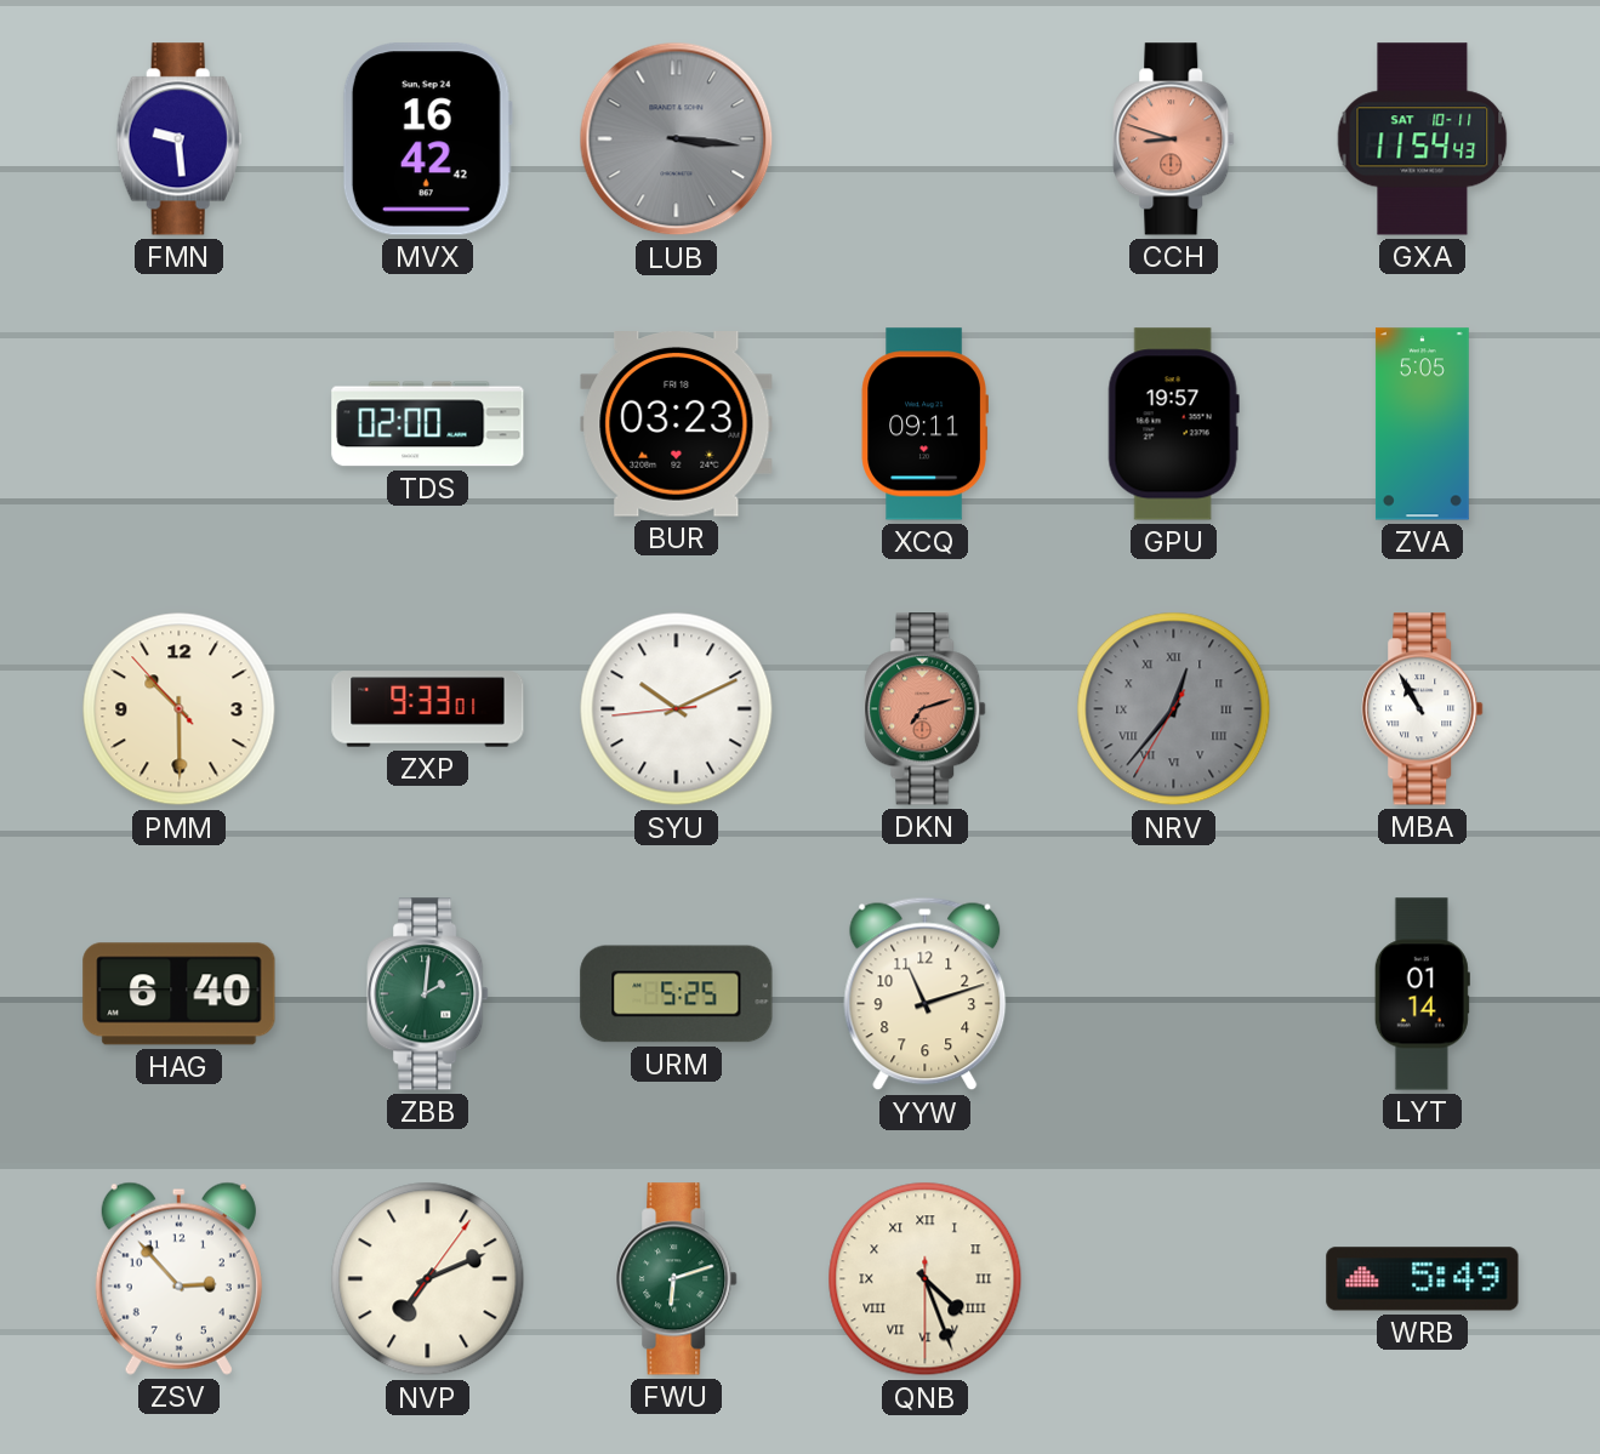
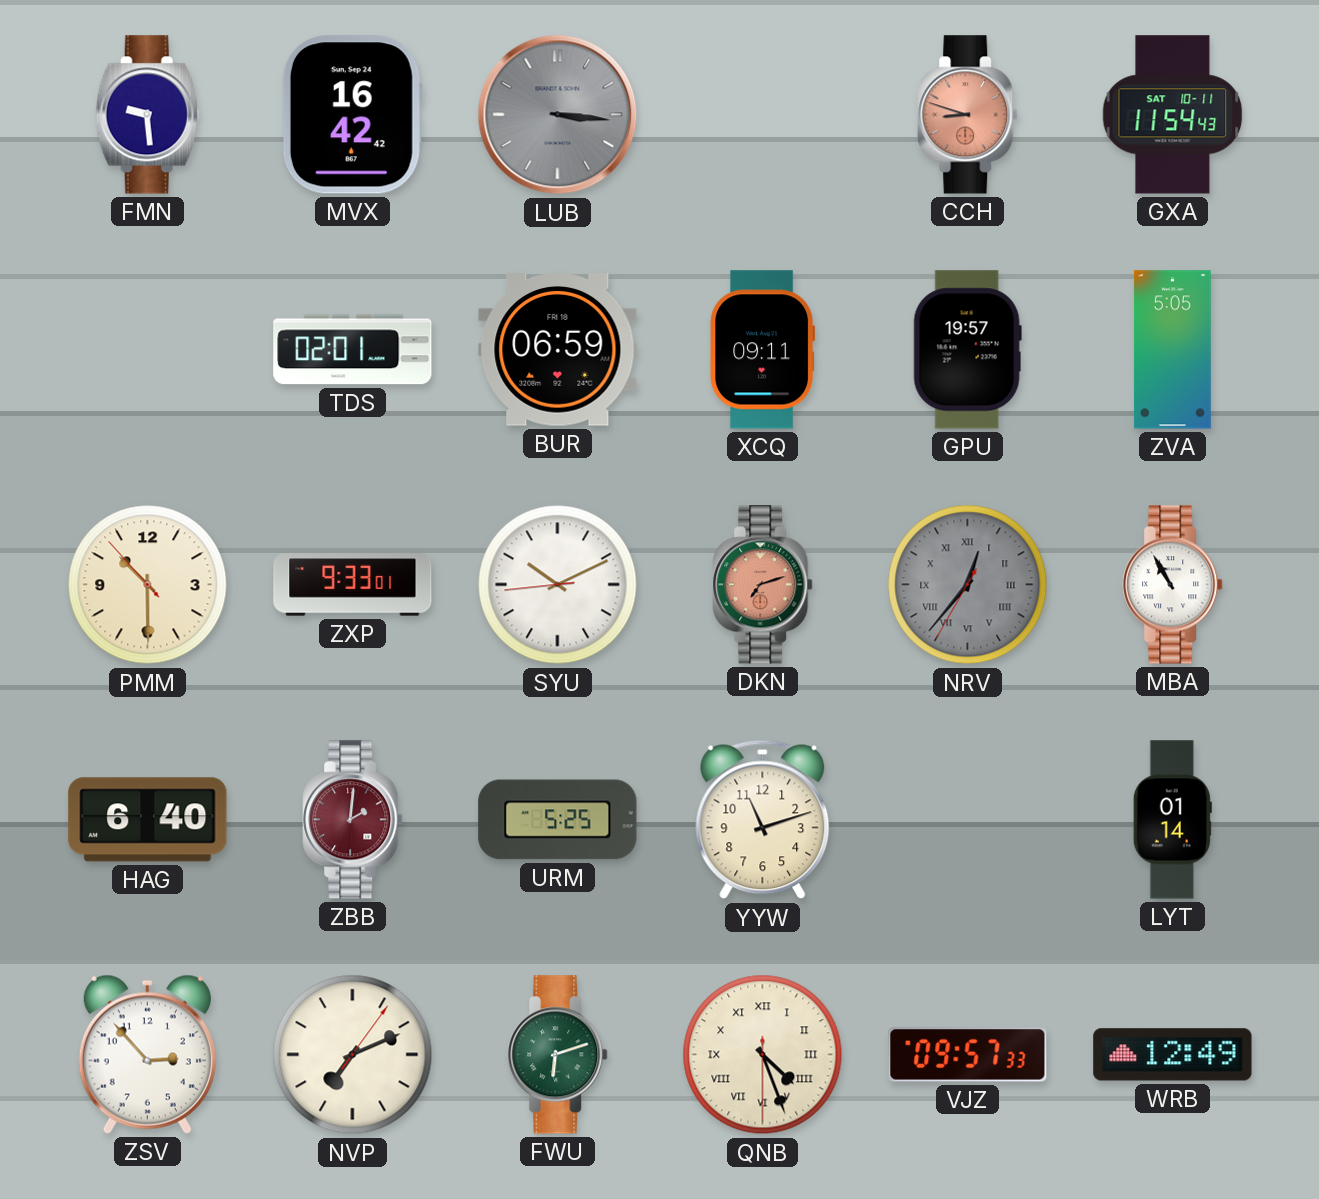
TDS: 02:00 -> 02:01
BUR: 03:23 -> 06:59
ZBB dial: green -> burgundy
VJZ: none -> 09:57
WRB: 5:49 -> 12:49
